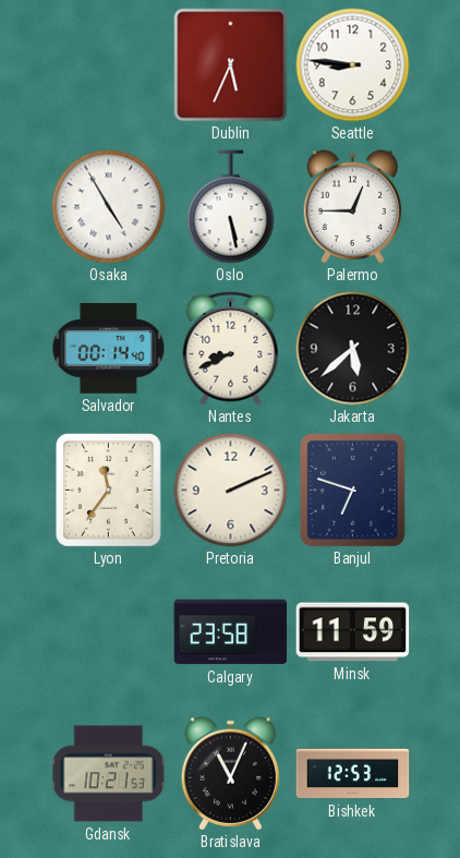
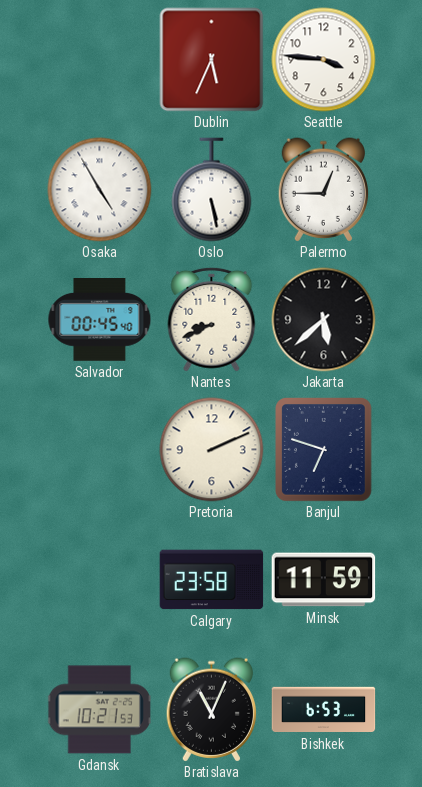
Seattle: 8:46 -> 3:46
Salvador: 00:14 -> 00:45
Lyon: 11:36 -> none
Bishkek: 12:53 -> 6:53
